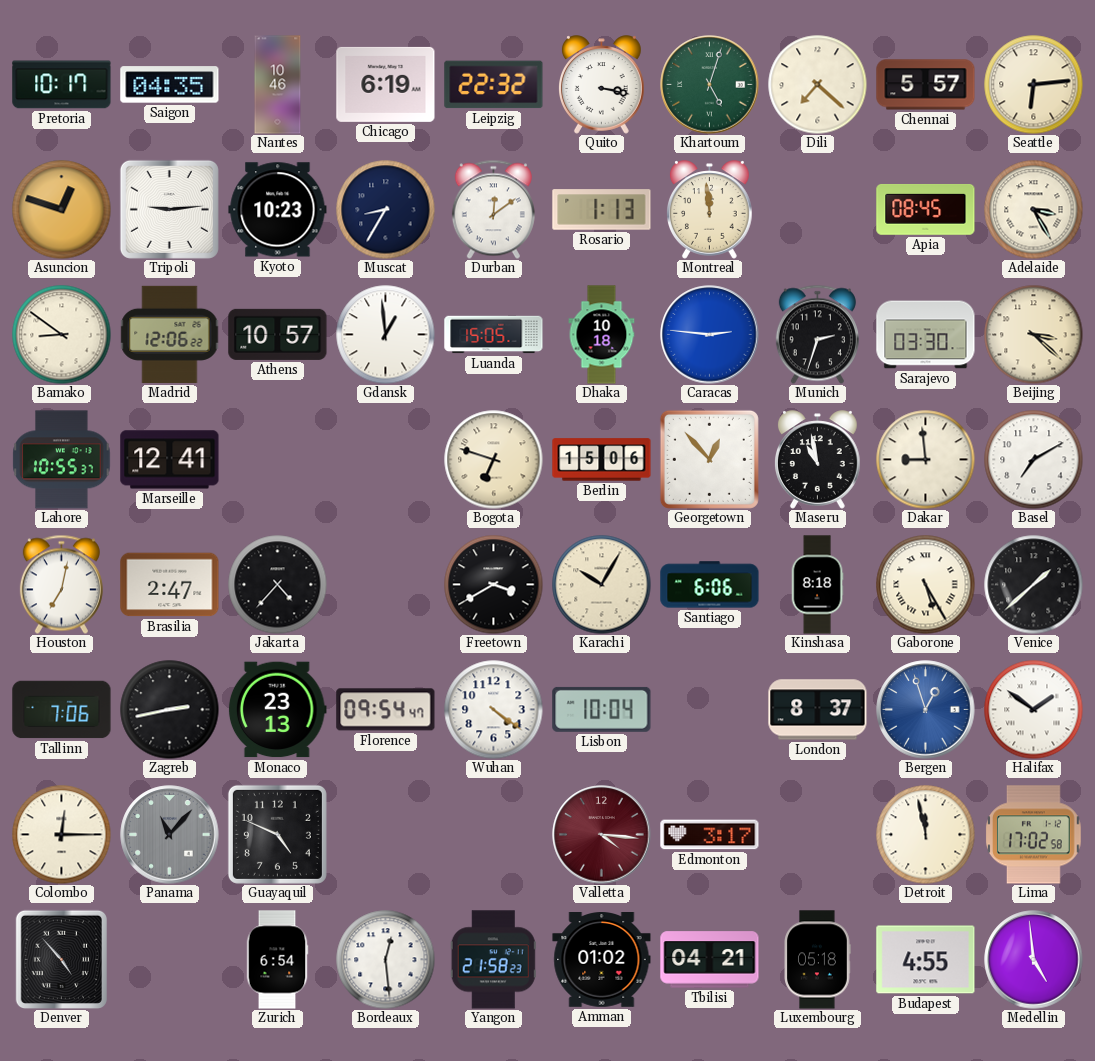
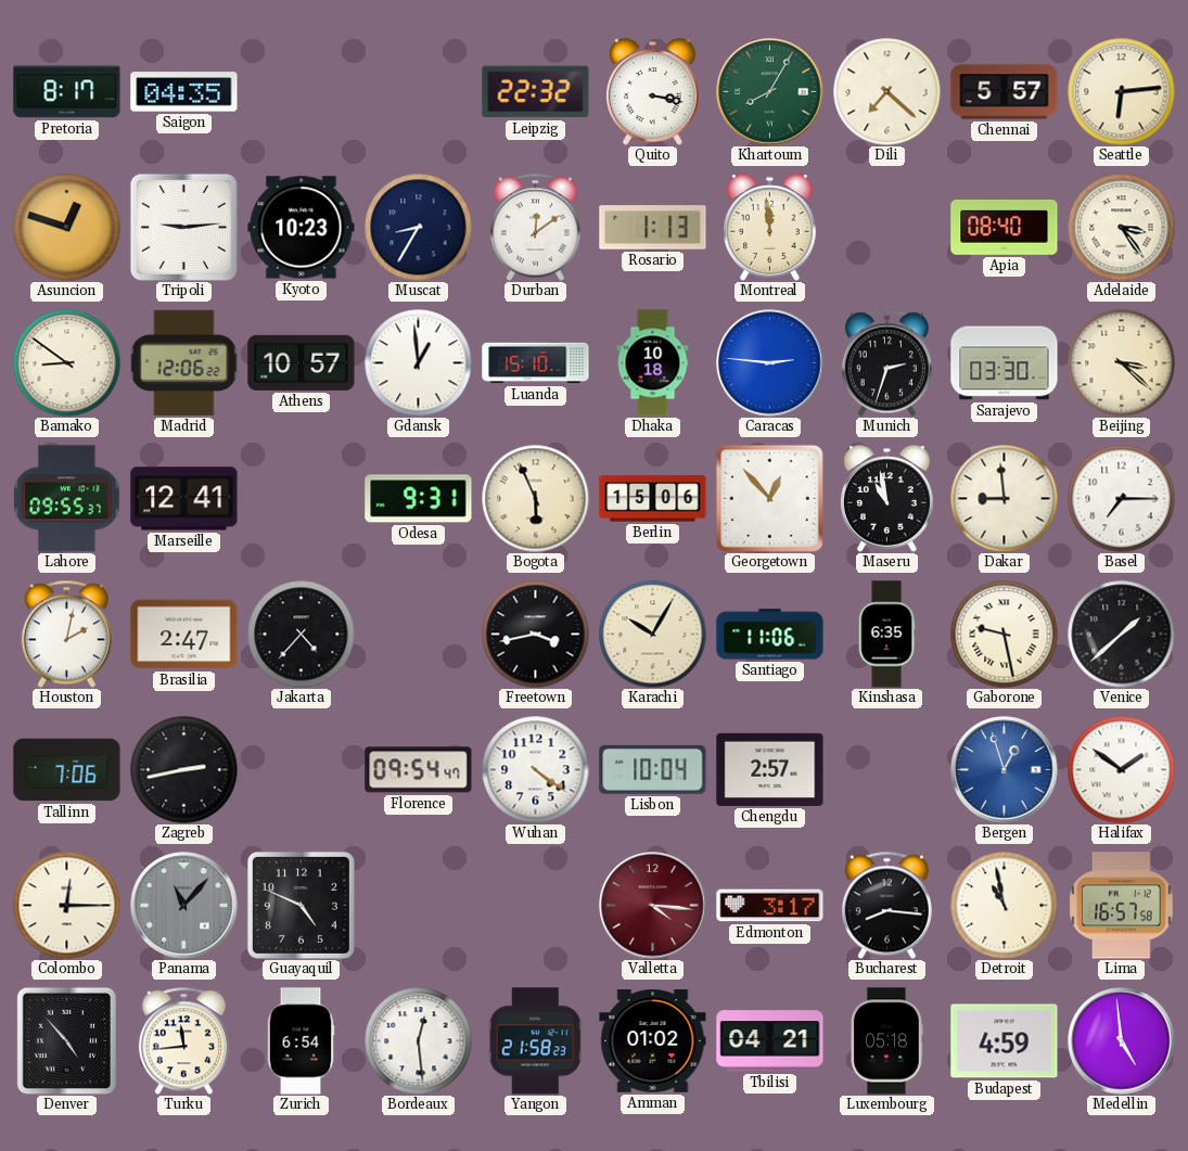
Pretoria: 10:17 -> 8:17
Nantes: 10:46 -> none
Chicago: 6:19 -> none
Khartoum: 5:03 -> 8:05
Apia: 08:45 -> 08:40
Adelaide: 3:25 -> 3:24
Luanda: 15:05 -> 15:10
Lahore: 10:55 -> 09:55
Odesa: none -> 9:31
Bogota: 6:48 -> 5:56
Basel: 7:10 -> 7:15
Houston: 7:02 -> 2:02
Freetown: 3:40 -> 3:43
Santiago: 6:06 -> 11:06
Kinshasa: 8:18 -> 6:35
Gaborone: 5:25 -> 9:28
Monaco: 23:13 -> none
Chengdu: none -> 2:57
London: 8:37 -> none
Bucharest: none -> 8:16
Detroit: 11:58 -> 10:58
Lima: 17:02 -> 16:57
Turku: none -> 11:44
Budapest: 4:55 -> 4:59
